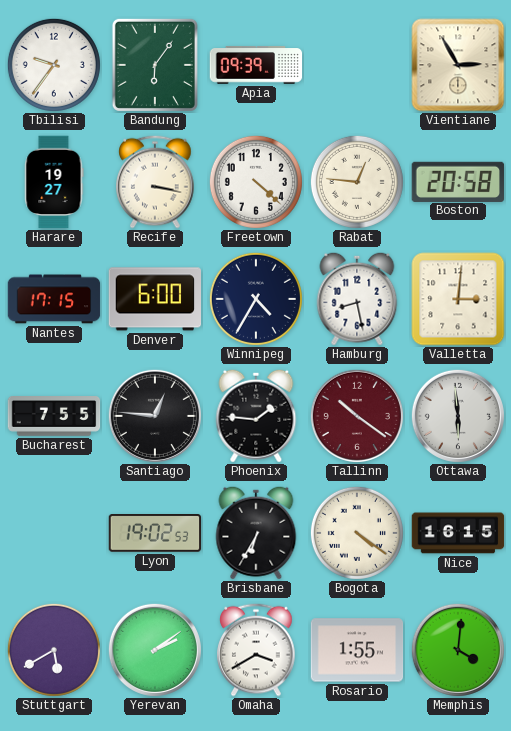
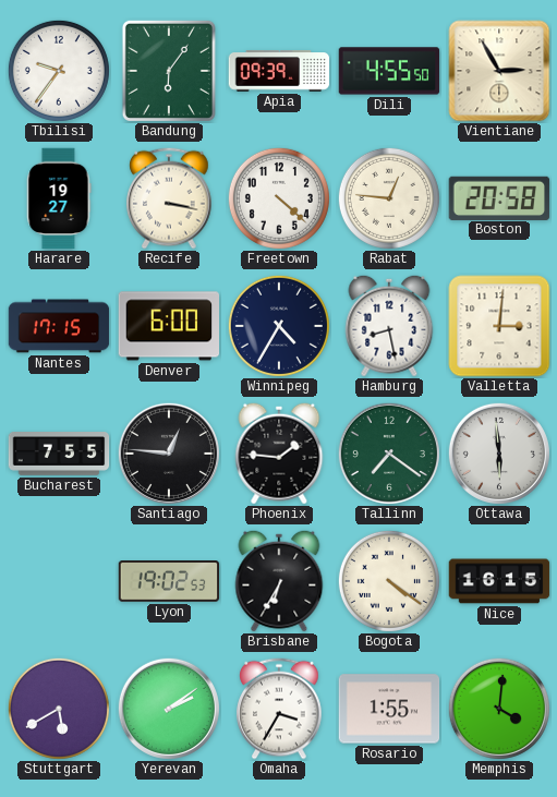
Dili: none -> 4:55
Tallinn: 10:21 -> 7:21
Tallinn dial: burgundy -> green
Omaha: 3:40 -> 3:35
